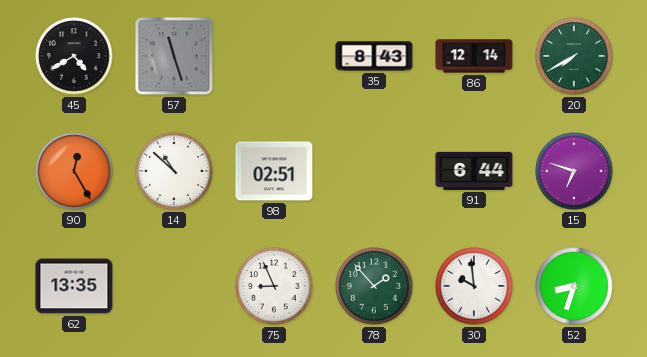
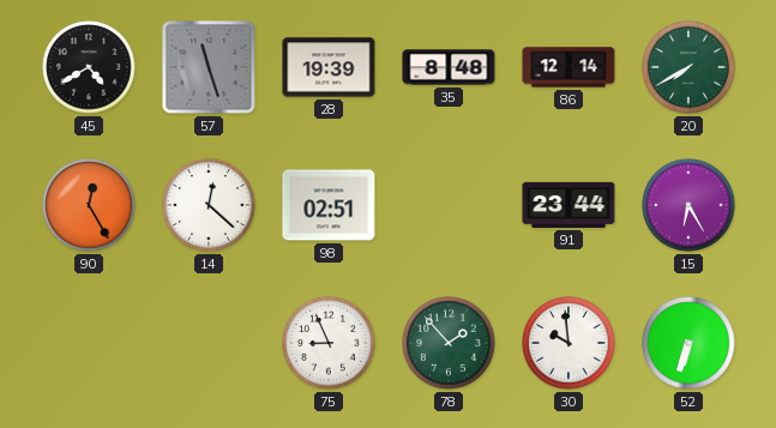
28: none -> 19:39
35: 8:43 -> 8:48
14: 10:52 -> 12:22
91: 6:44 -> 23:44
15: 6:48 -> 6:25
62: 13:35 -> none
52: 8:33 -> 6:33
